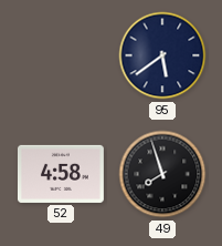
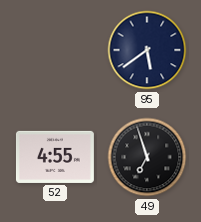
52: 4:58 -> 4:55
49: 7:57 -> 6:57
